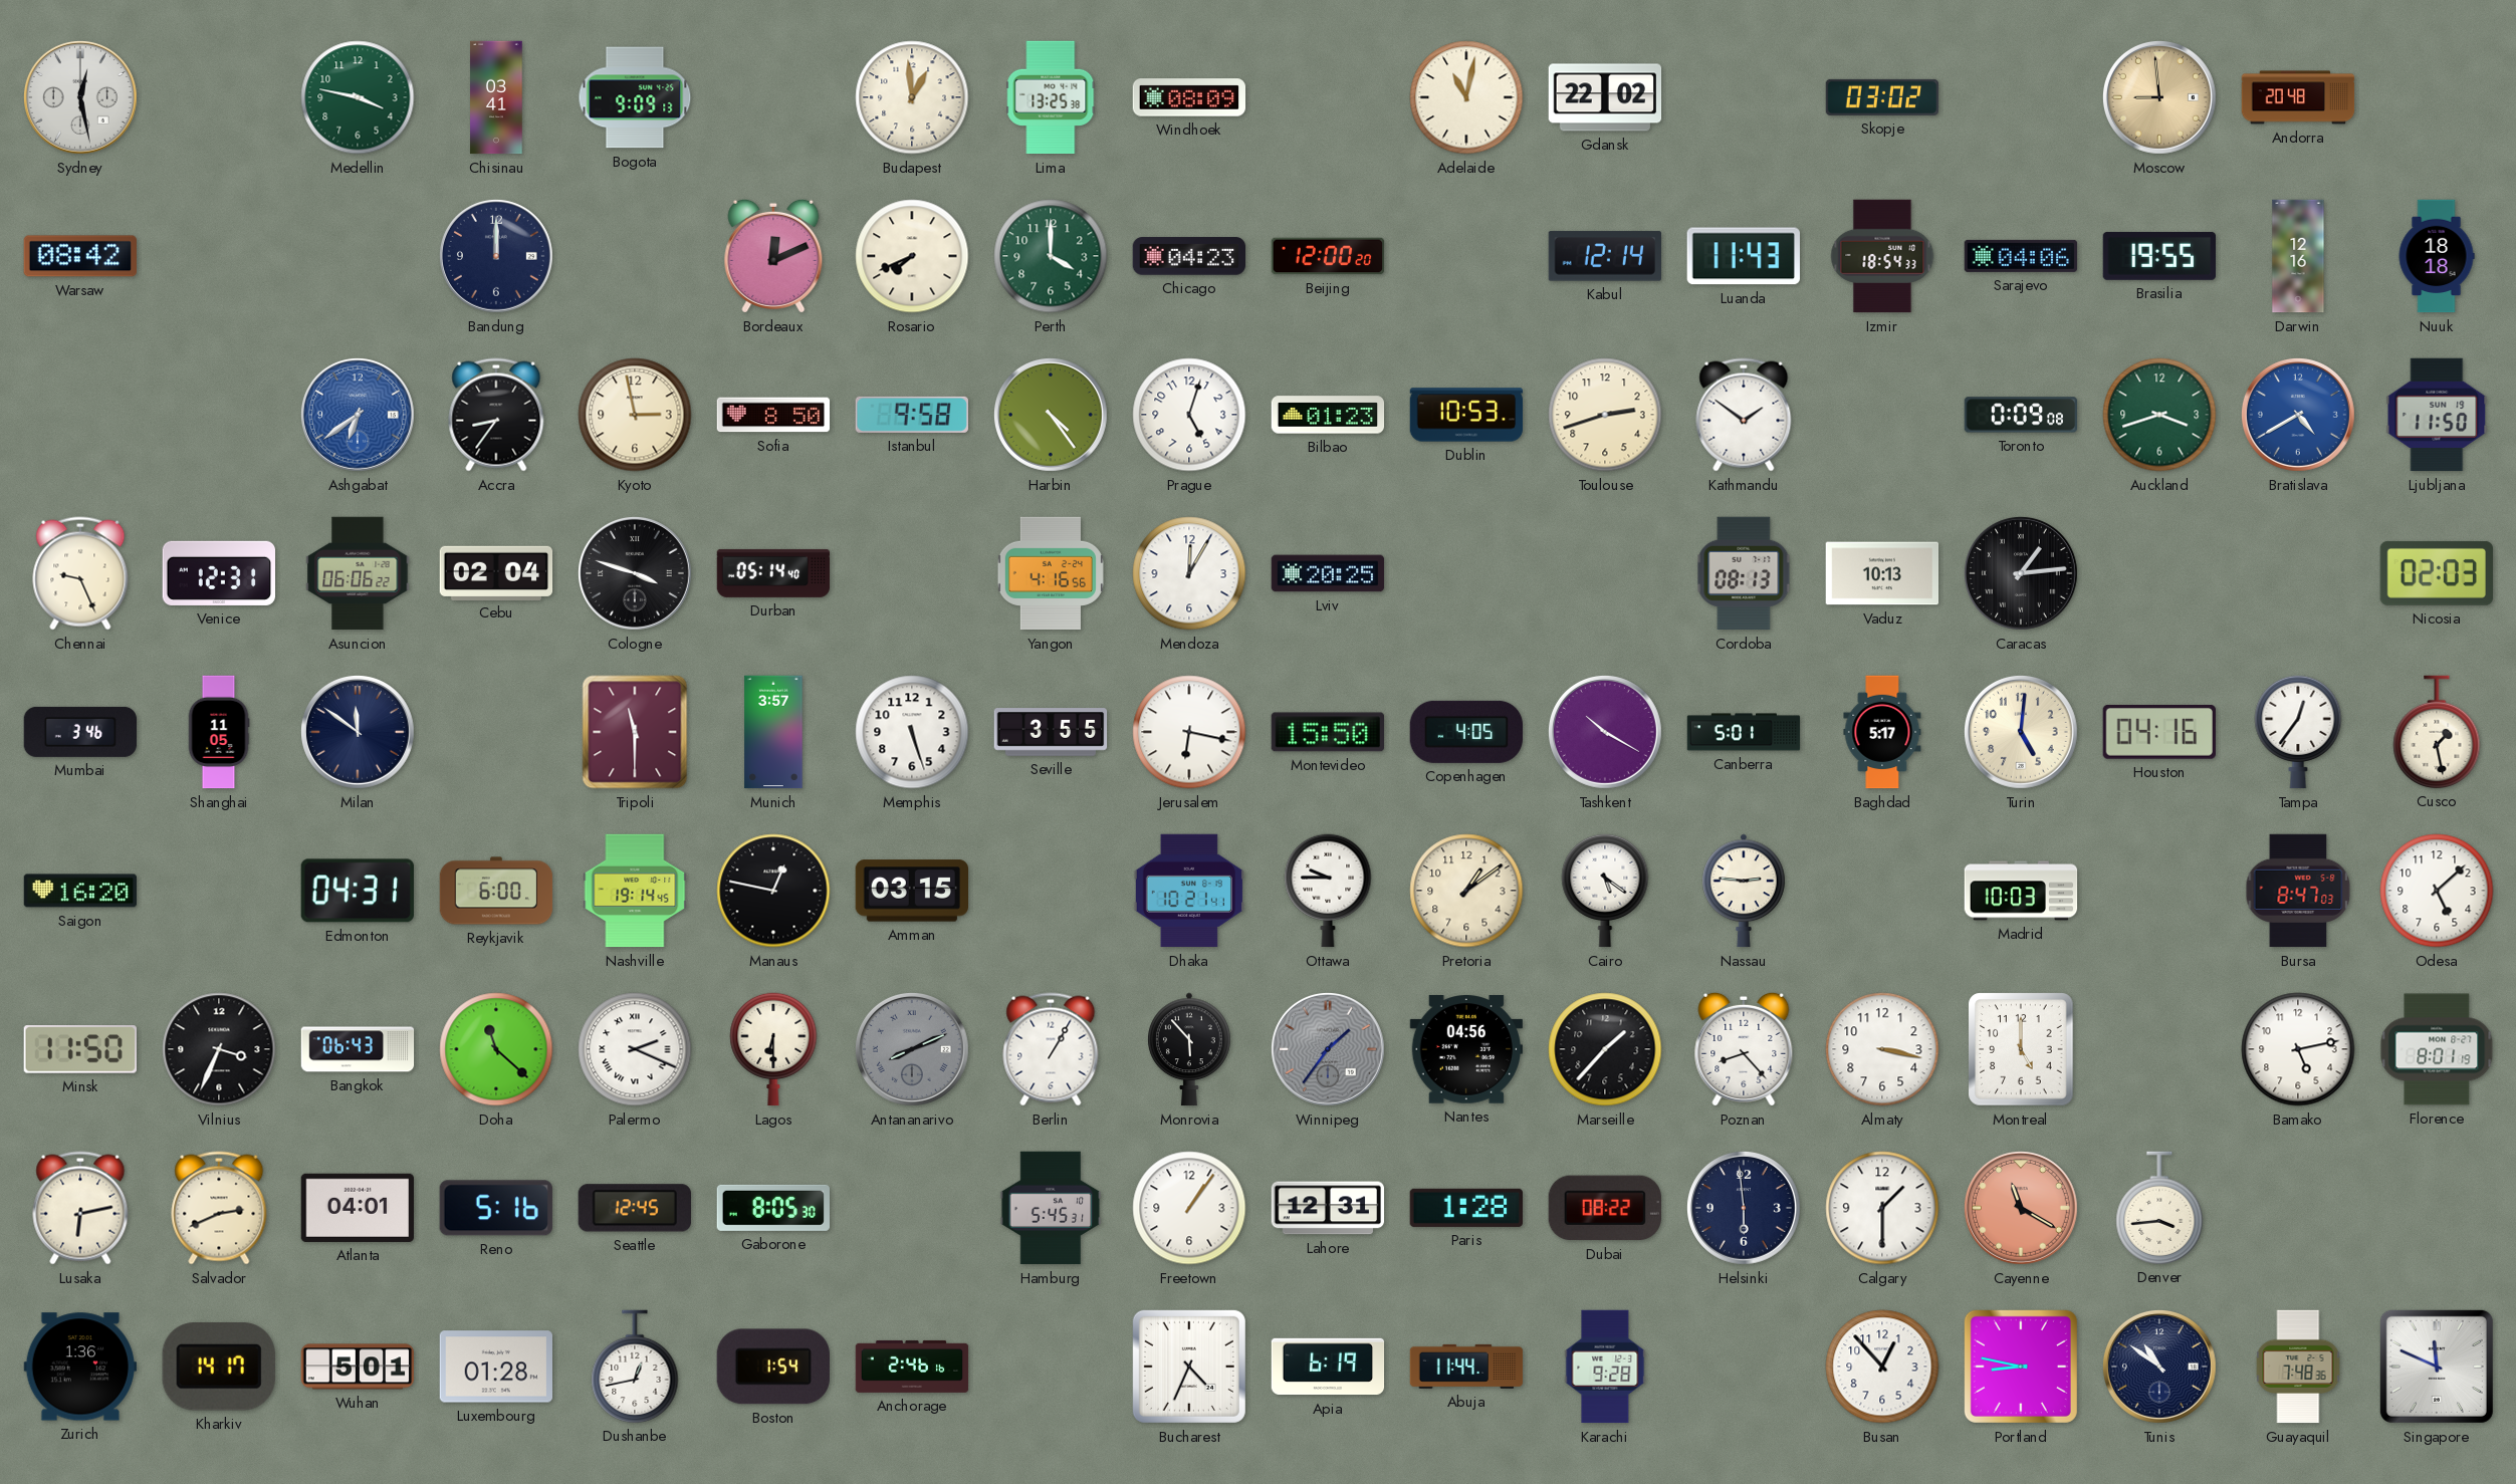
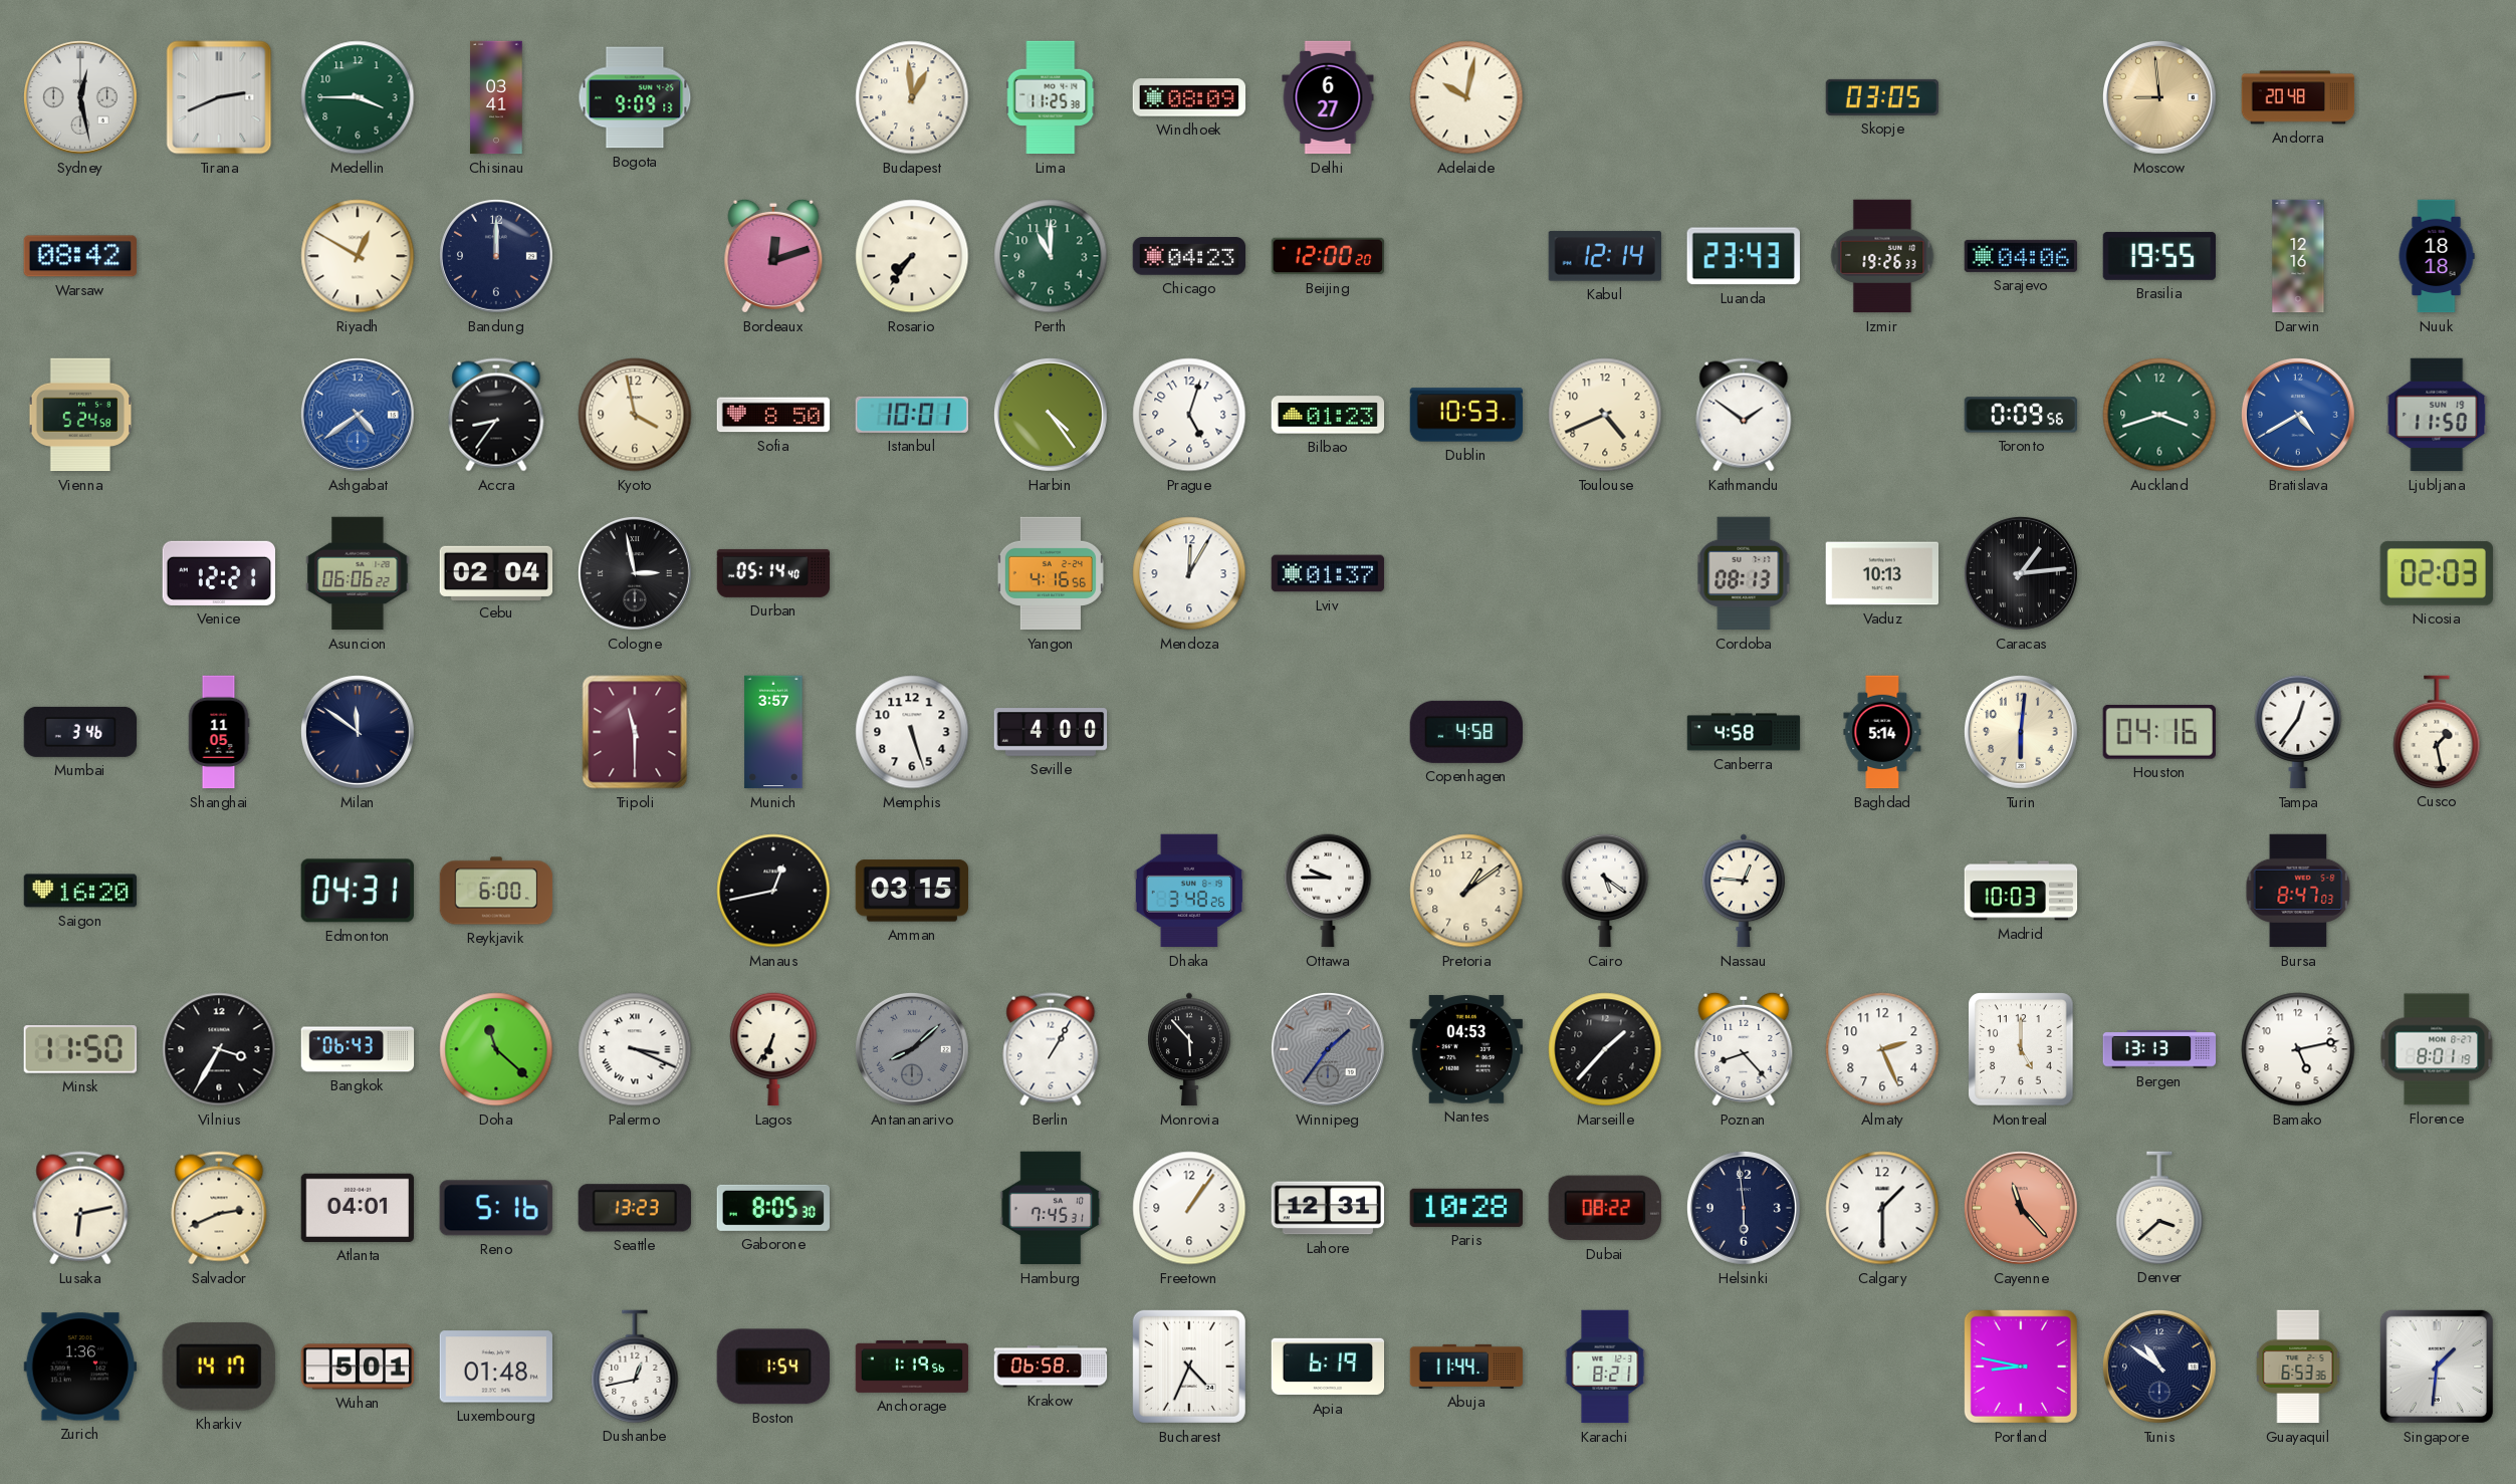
Tirana: none -> 2:41
Medellin: 3:47 -> 3:45
Lima: 13:25 -> 11:25
Delhi: none -> 6:27
Adelaide: 11:02 -> 10:02
Gdansk: 22:02 -> none
Skopje: 03:02 -> 03:05
Riyadh: none -> 12:50
Bordeaux: 12:11 -> 12:12
Rosario: 7:41 -> 7:36
Perth: 4:00 -> 11:00
Luanda: 11:43 -> 23:43
Izmir: 18:54 -> 19:26
Vienna: none -> 5:24
Ashgabat: 6:39 -> 4:39
Kyoto: 2:58 -> 3:58
Istanbul: 9:58 -> 10:01
Toulouse: 2:42 -> 4:41
Toronto: 0:09:08 -> 0:09:56
Chennai: 9:26 -> none
Venice: 12:31 -> 12:21
Cologne: 3:48 -> 2:58
Lviv: 20:25 -> 01:37
Seville: 3:55 -> 4:00
Jerusalem: 6:17 -> none
Montevideo: 15:50 -> none
Copenhagen: 4:05 -> 4:58
Tashkent: 10:20 -> none
Canberra: 5:01 -> 4:58
Baghdad: 5:17 -> 5:14
Turin: 5:01 -> 6:01
Nashville: 19:14 -> none
Manaus: 12:47 -> 12:43
Dhaka: 10:21 -> 3:48
Nassau: 2:46 -> 12:46
Odesa: 5:08 -> none
Vilnius: 3:34 -> 3:35
Palermo: 2:19 -> 3:19
Lagos: 6:30 -> 6:34
Antananarivo: 8:11 -> 8:08
Nantes: 04:56 -> 04:53
Almaty: 3:17 -> 2:26
Bergen: none -> 13:13
Seattle: 12:45 -> 13:23
Hamburg: 5:45 -> 7:45
Paris: 1:28 -> 10:28
Cayenne: 11:20 -> 11:23
Denver: 3:44 -> 3:38
Luxembourg: 01:28 -> 01:48
Anchorage: 2:46 -> 1:19
Krakow: none -> 06:58
Karachi: 9:28 -> 8:21
Busan: 12:53 -> none
Guayaquil: 7:48 -> 6:53
Singapore: 11:49 -> 1:31
